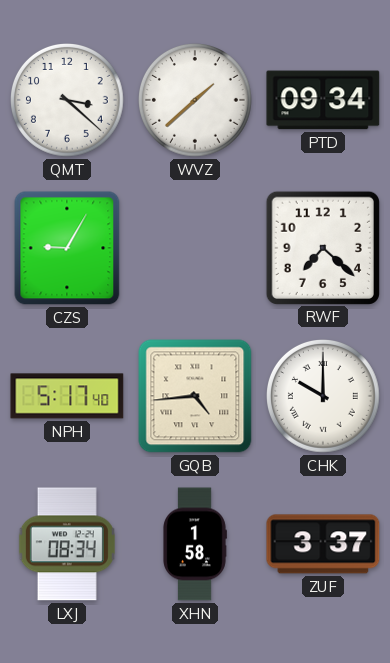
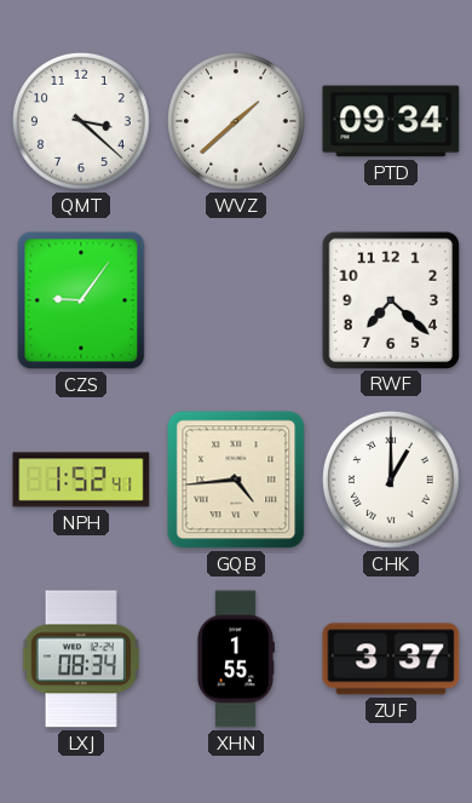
CZS: 9:05 -> 9:06
NPH: 5:17 -> 1:52
CHK: 10:00 -> 1:00
XHN: 1:58 -> 1:55
